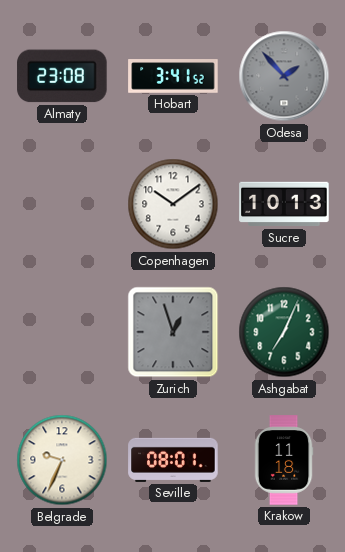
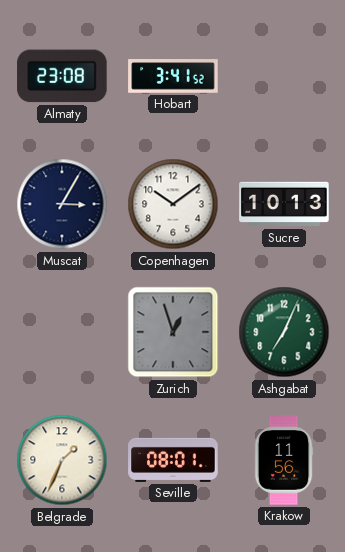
Odesa: 1:53 -> none
Muscat: none -> 3:05
Belgrade: 9:34 -> 1:34
Krakow: 11:18 -> 11:56
